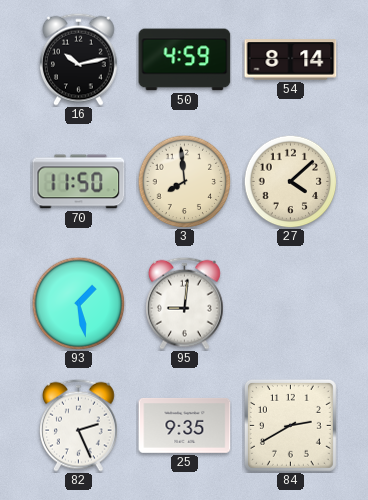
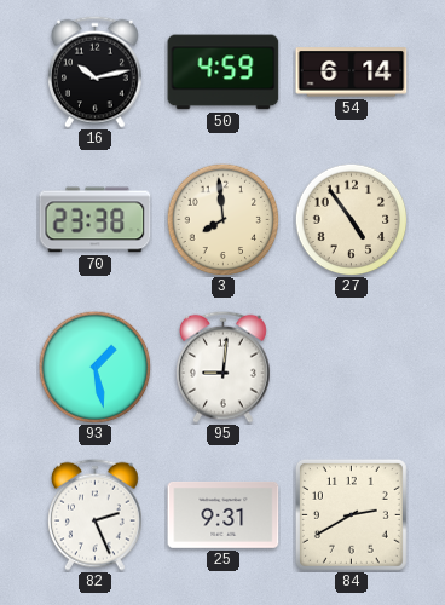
54: 8:14 -> 6:14
70: 11:50 -> 23:38
27: 4:08 -> 4:54
25: 9:35 -> 9:31
